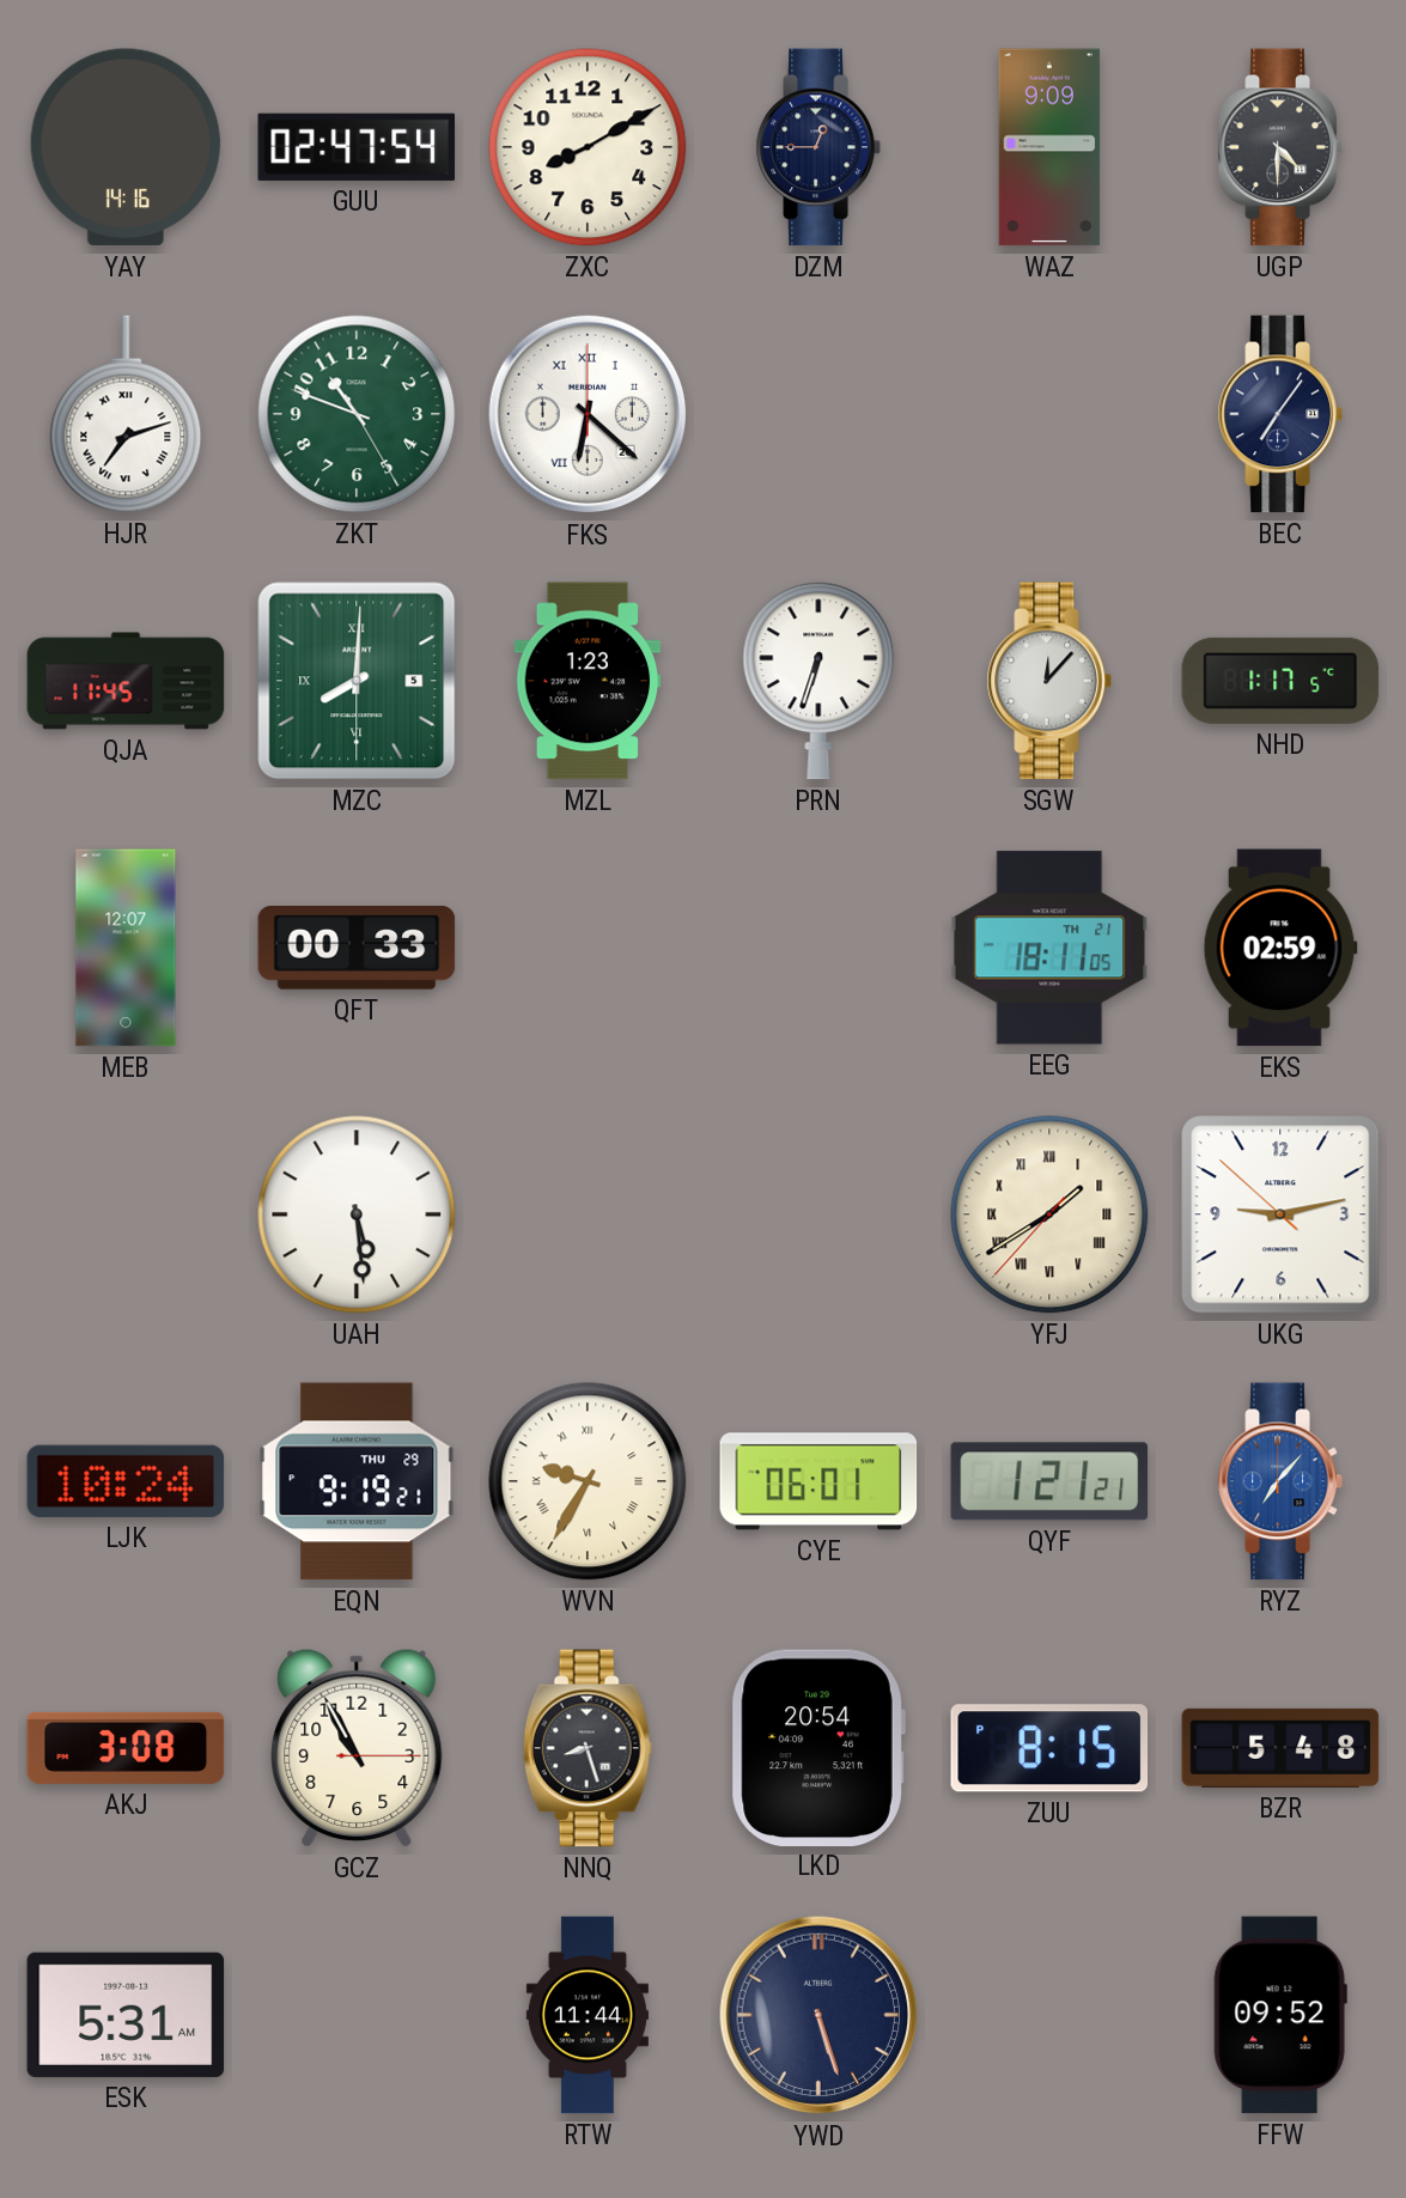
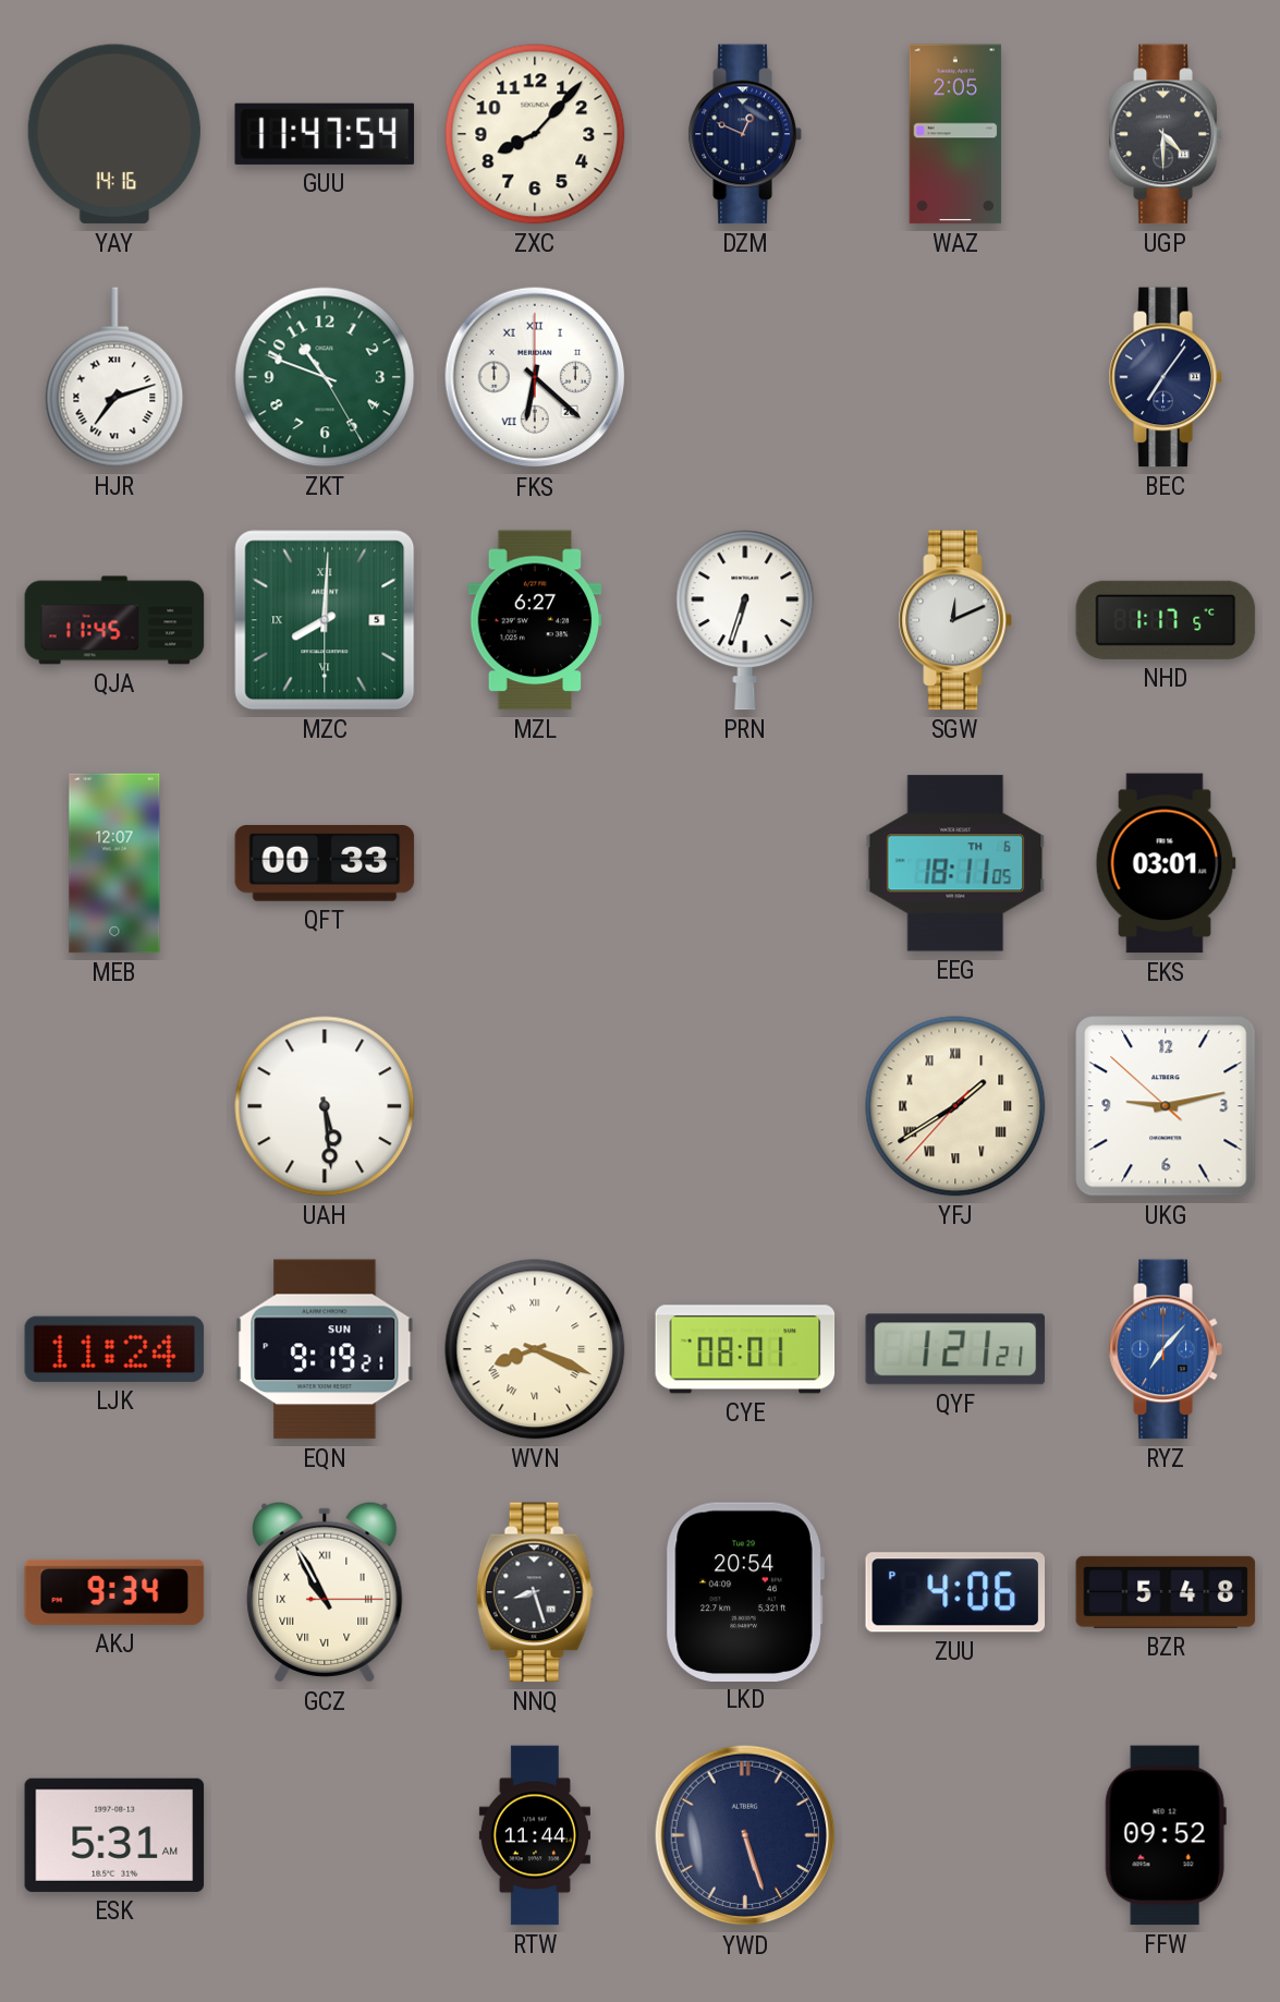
GUU: 02:47 -> 11:47
ZXC: 8:10 -> 8:07
DZM: 12:45 -> 12:49
WAZ: 9:09 -> 2:05
MZL: 1:23 -> 6:27
SGW: 12:07 -> 12:11
EEG date: TH 21 -> TH 6
EKS: 02:59 -> 03:01
LJK: 10:24 -> 11:24
EQN date: THU 29 -> SUN 1
WVN: 9:35 -> 8:19
CYE: 06:01 -> 08:01
AKJ: 3:08 -> 9:34
GCZ numerals: Arabic -> Roman
ZUU: 8:15 -> 4:06
